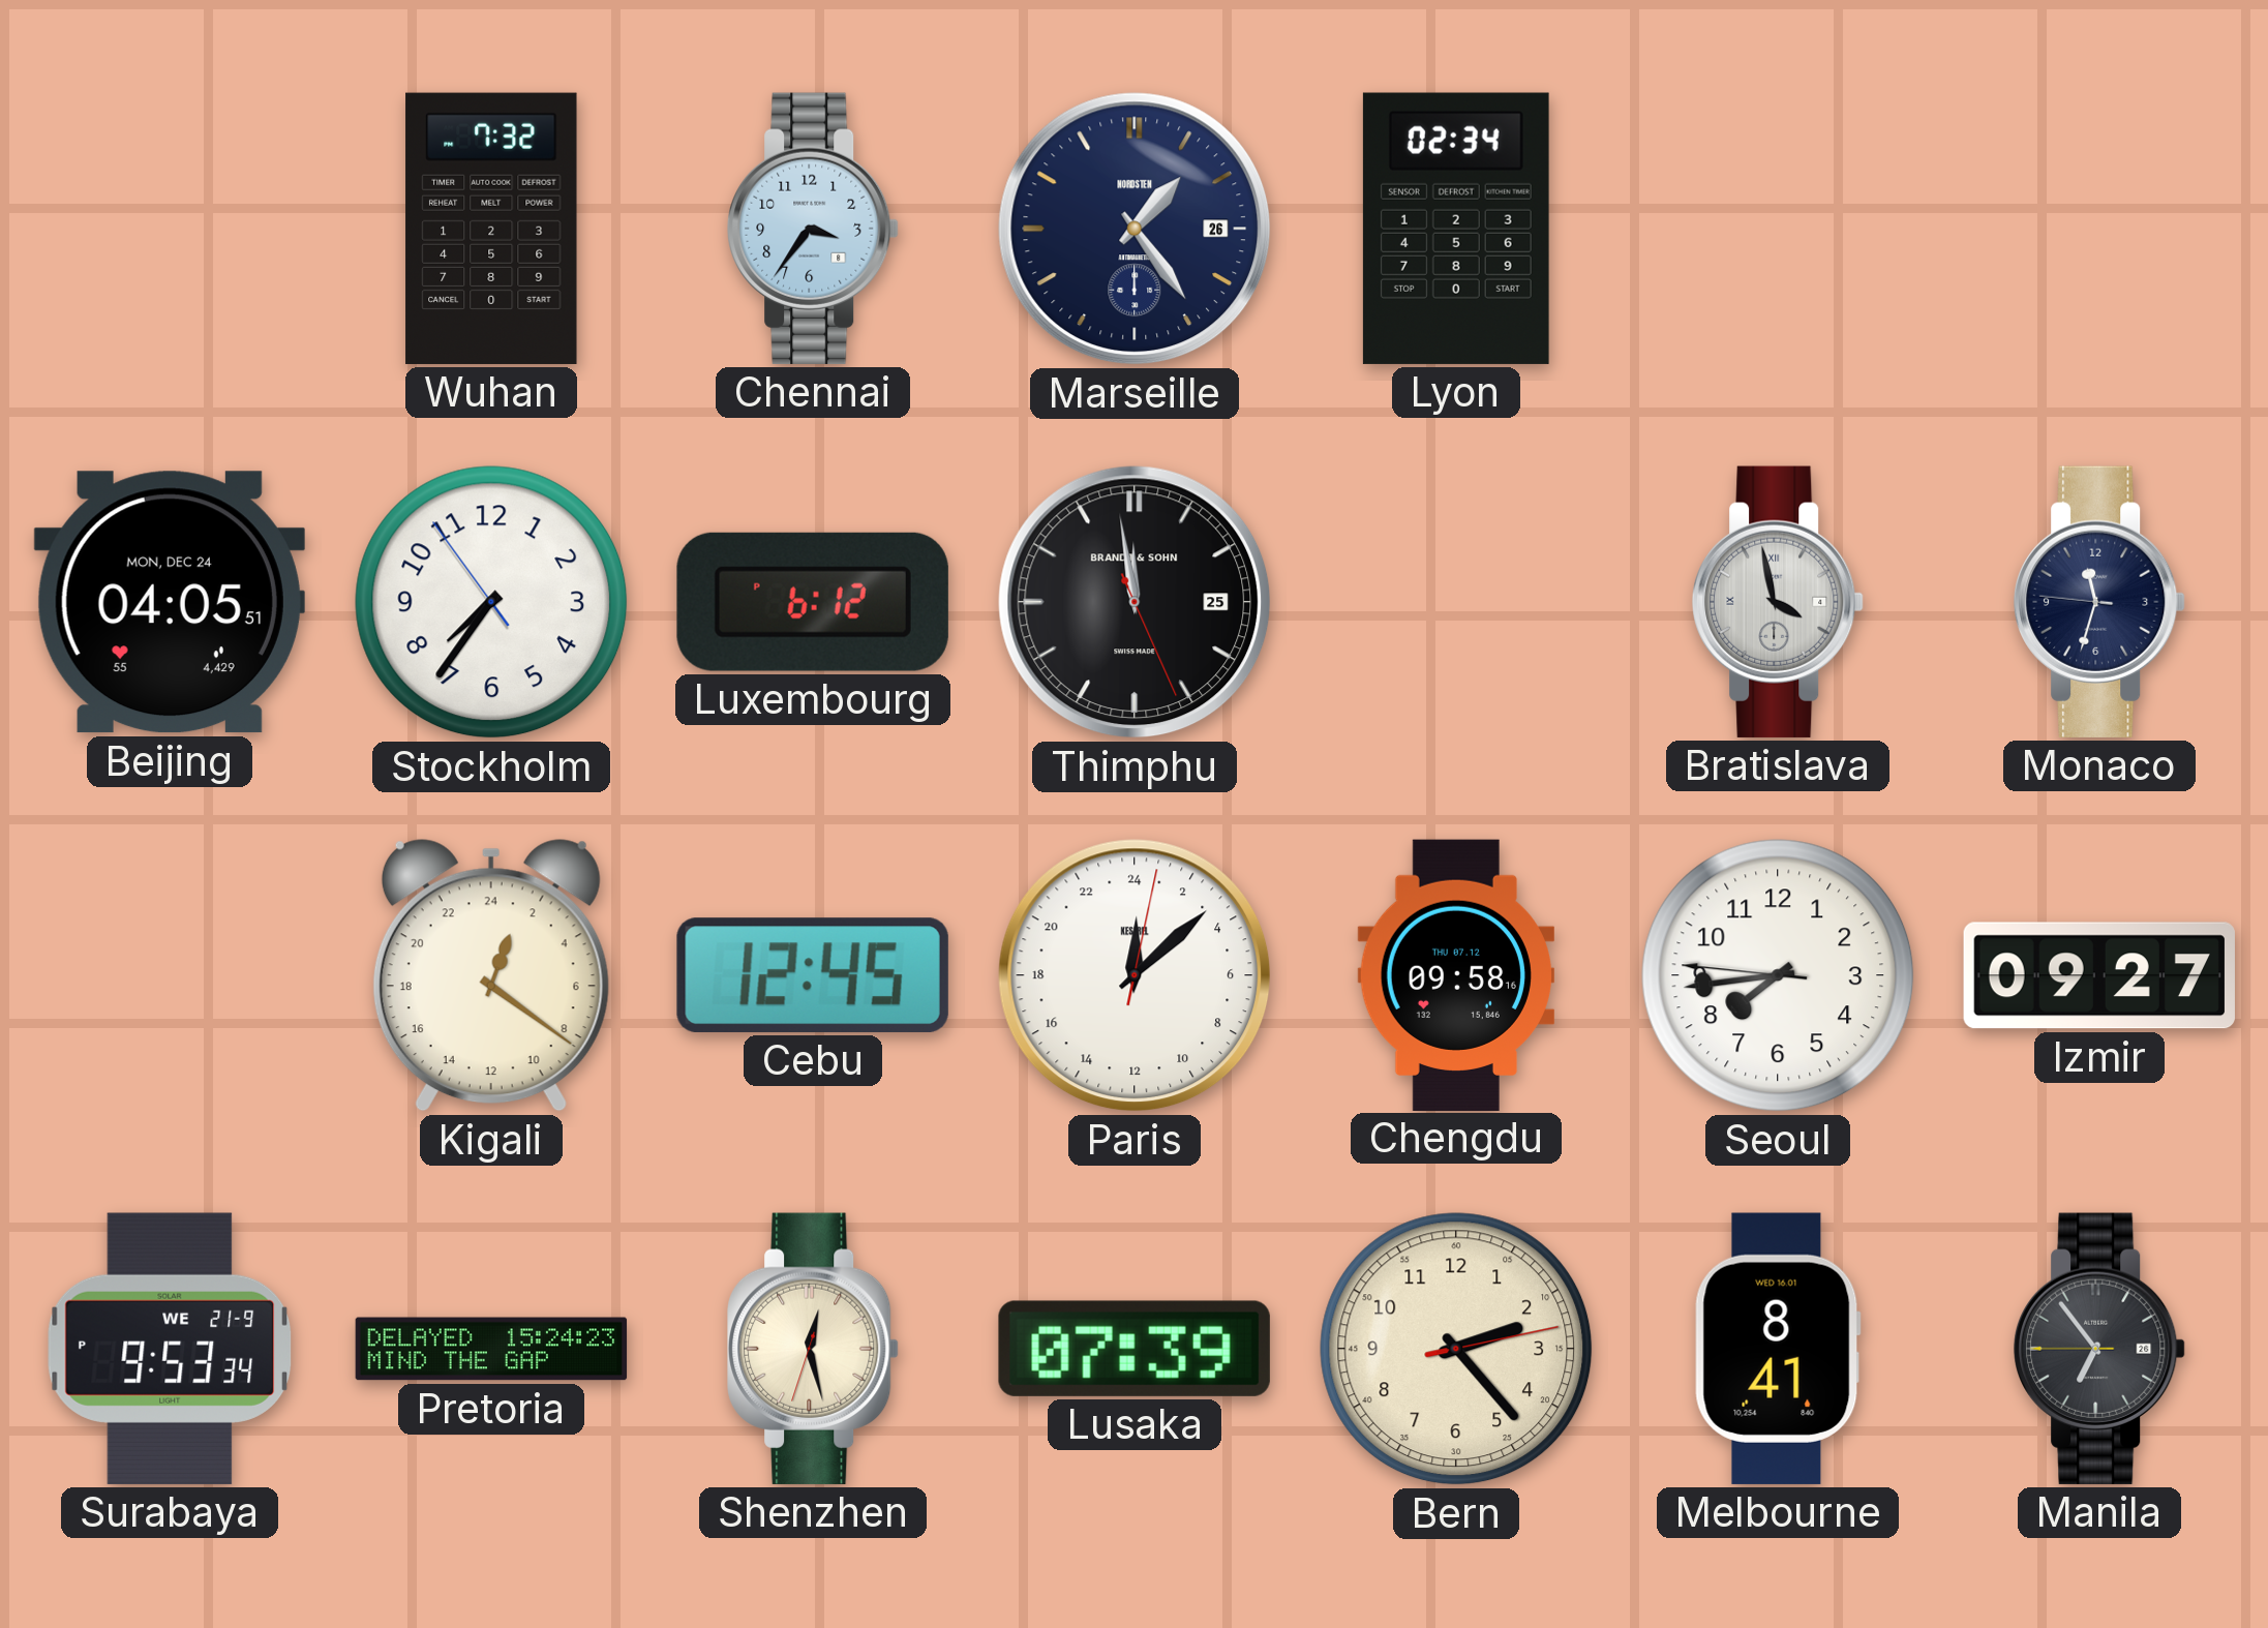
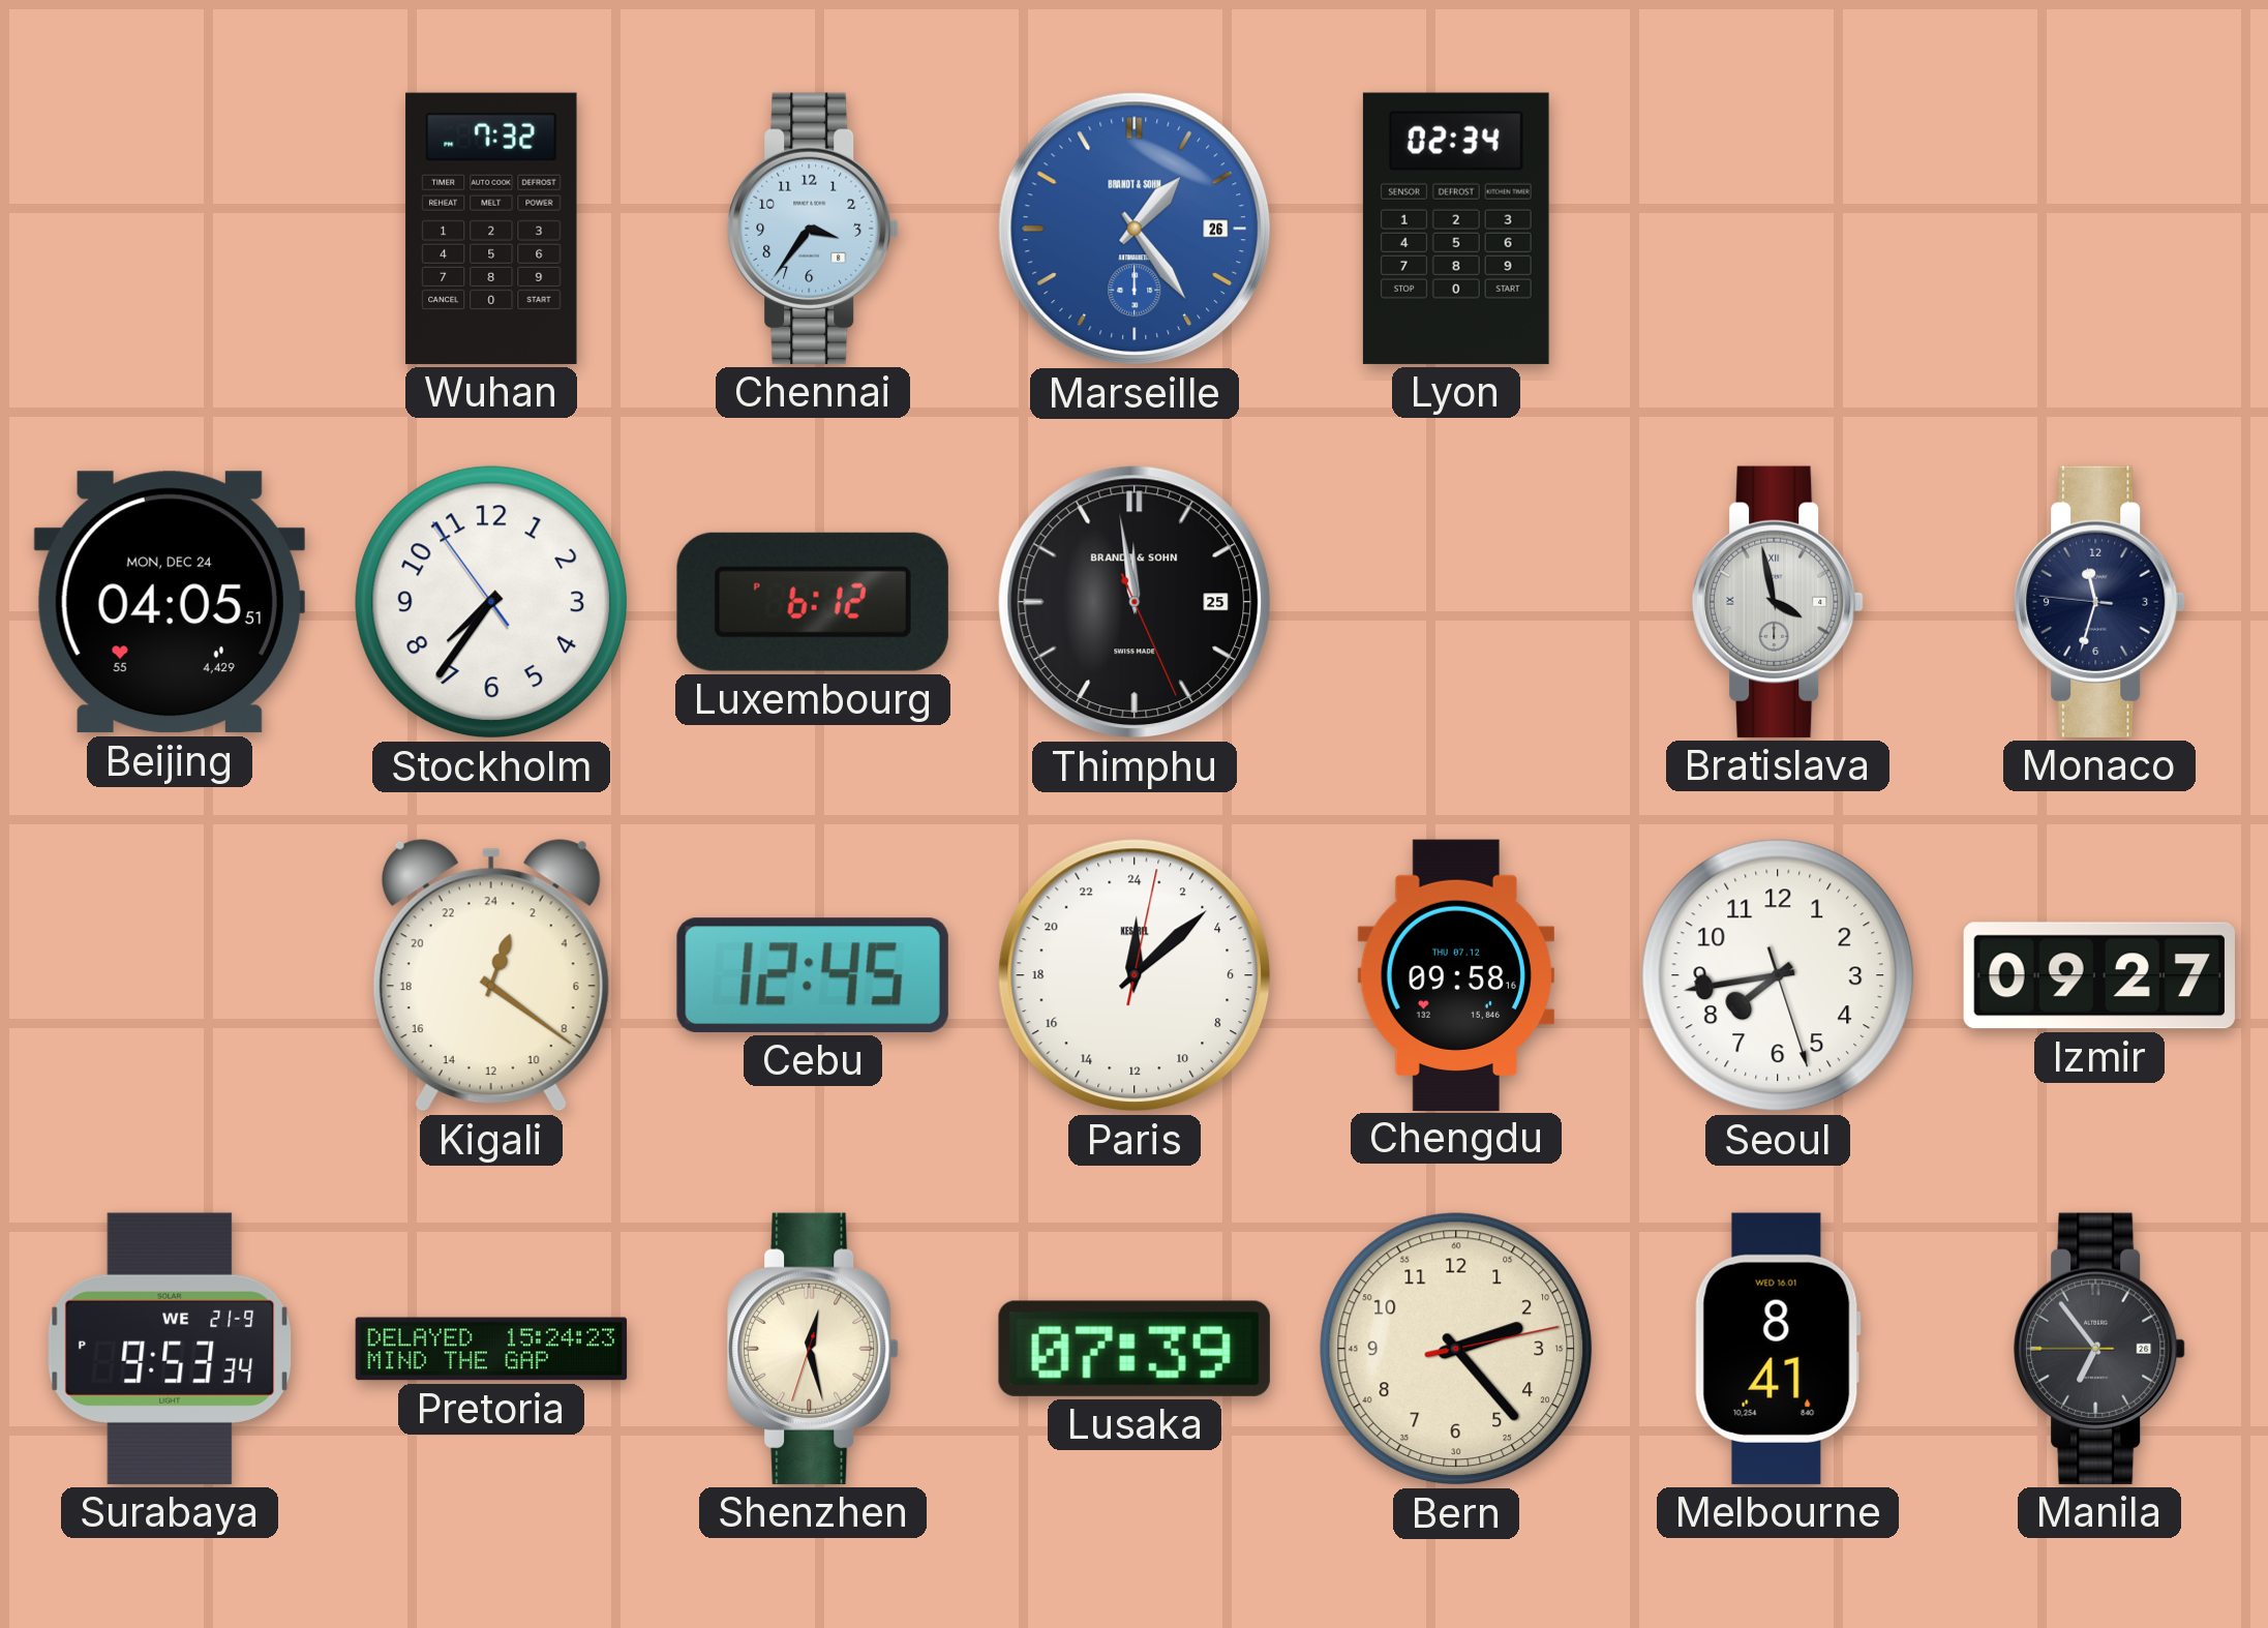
Marseille dial: navy -> blue
Marseille brand: NORDSTEN -> BRANDT & SOHN
Seoul: 7:43:46 -> 7:43:27
